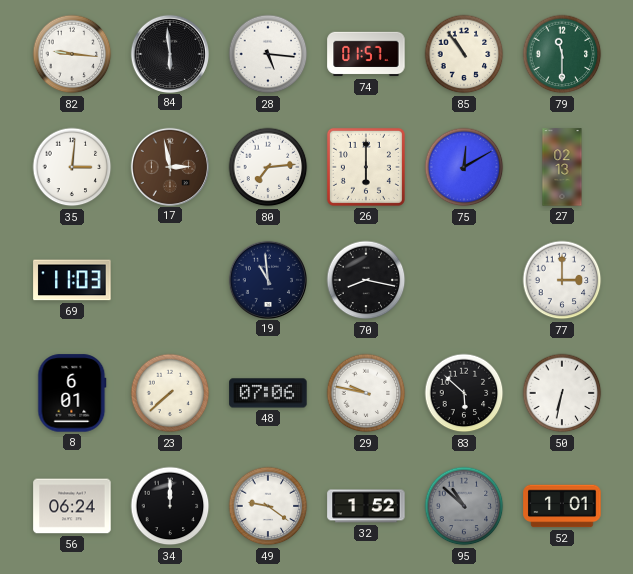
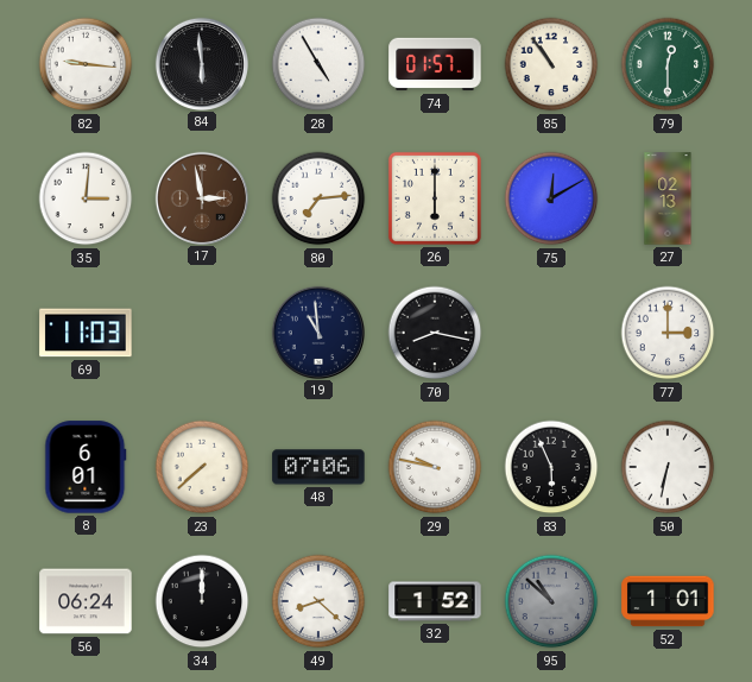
28: 5:16 -> 4:55
79: 11:30 -> 12:30
83: 5:52 -> 5:56
49: 9:21 -> 8:22
